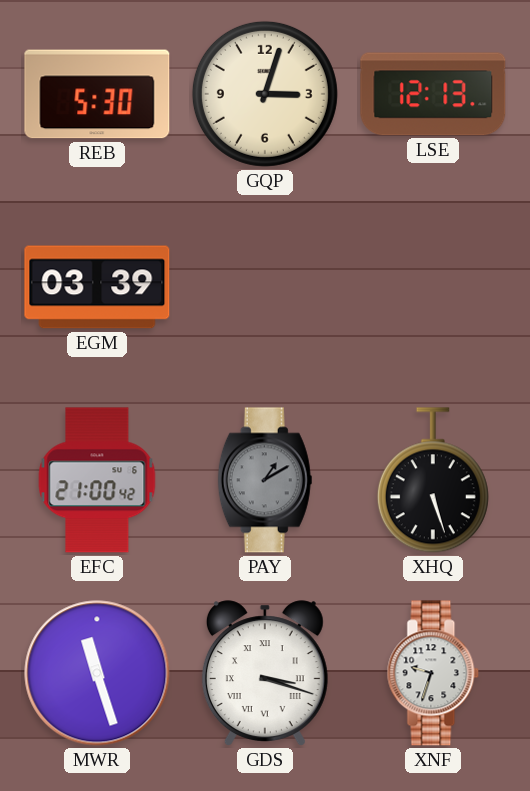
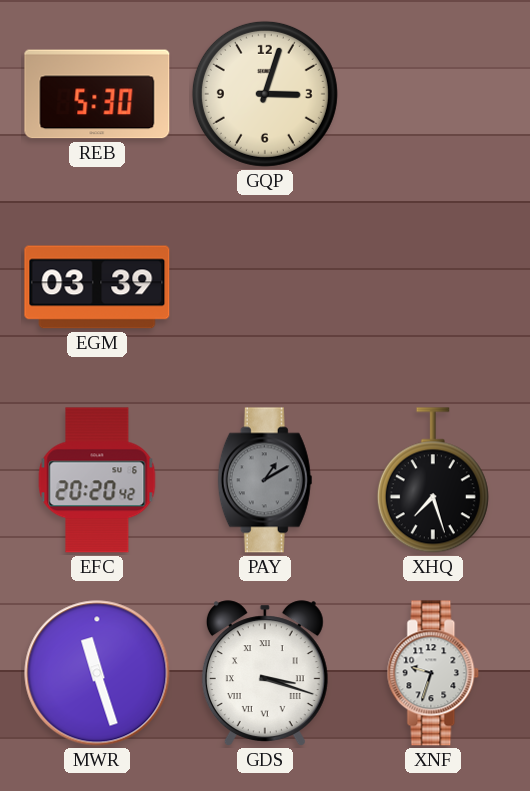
LSE: 12:13 -> none
EFC: 21:00 -> 20:20
XHQ: 5:27 -> 7:27
